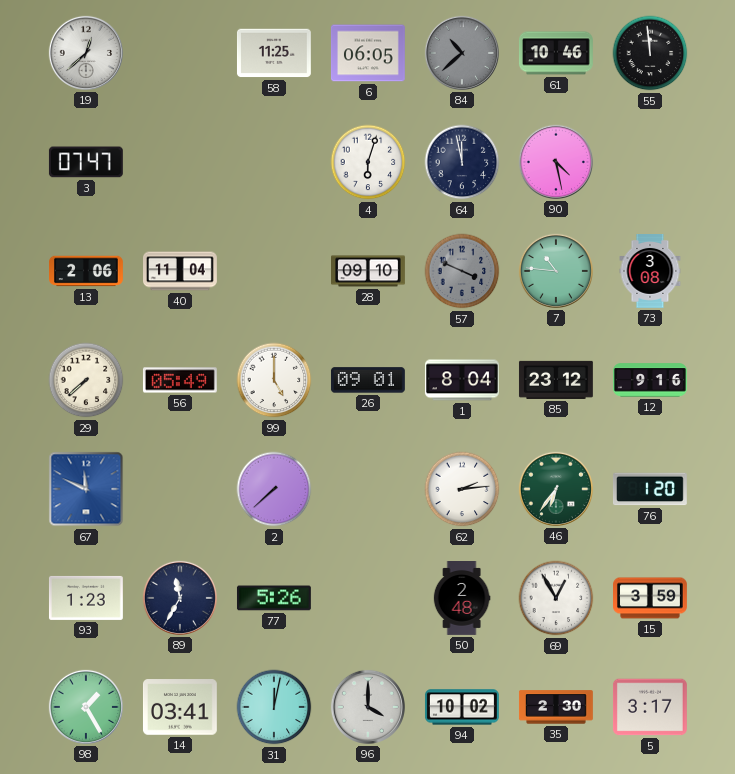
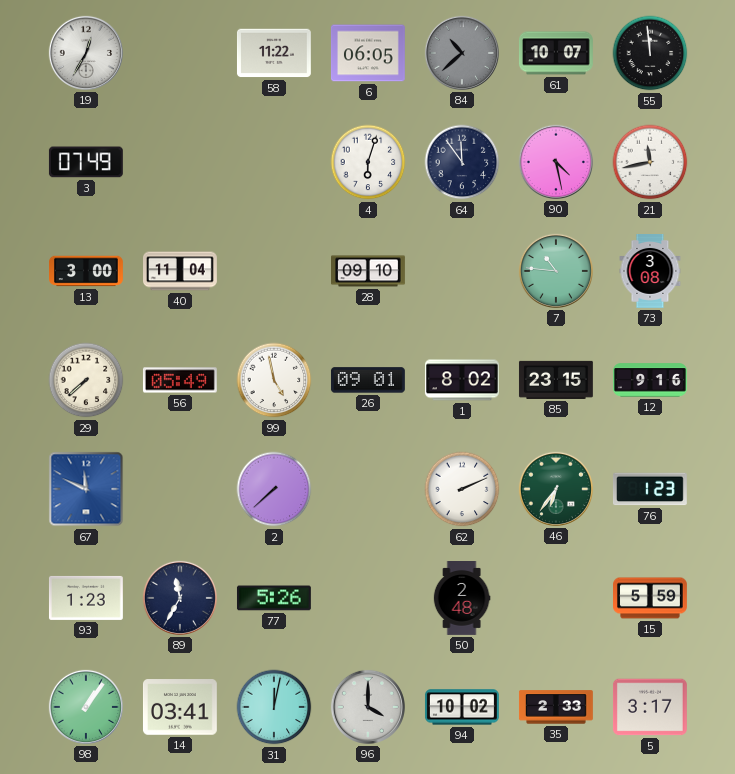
19: 12:38 -> 12:35
58: 11:25 -> 11:22
61: 10:46 -> 10:07
3: 07:47 -> 07:49
64: 11:58 -> 11:54
21: none -> 11:43
13: 2:06 -> 3:00
57: 3:49 -> none
99: 5:00 -> 4:58
1: 8:04 -> 8:02
85: 23:12 -> 23:15
62: 2:14 -> 2:11
76: 1:20 -> 1:23
69: 12:55 -> none
15: 3:59 -> 5:59
98: 1:25 -> 1:06
35: 2:30 -> 2:33
